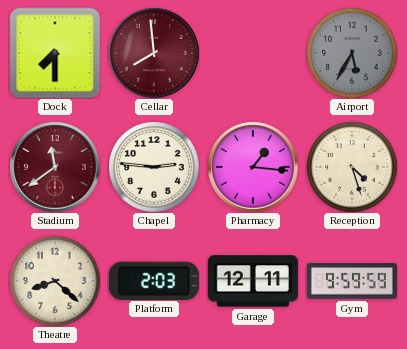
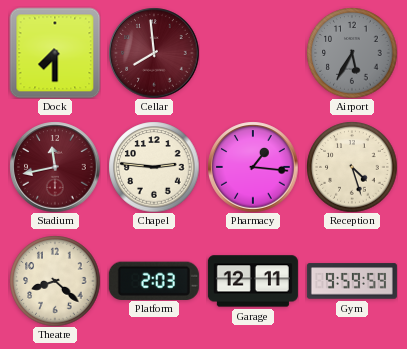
Stadium: 11:39 -> 11:43
